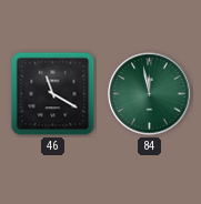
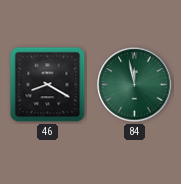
46: 11:20 -> 8:20
